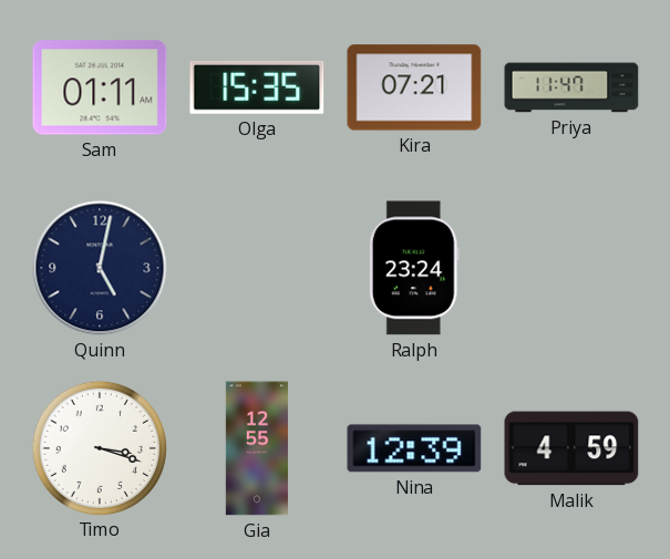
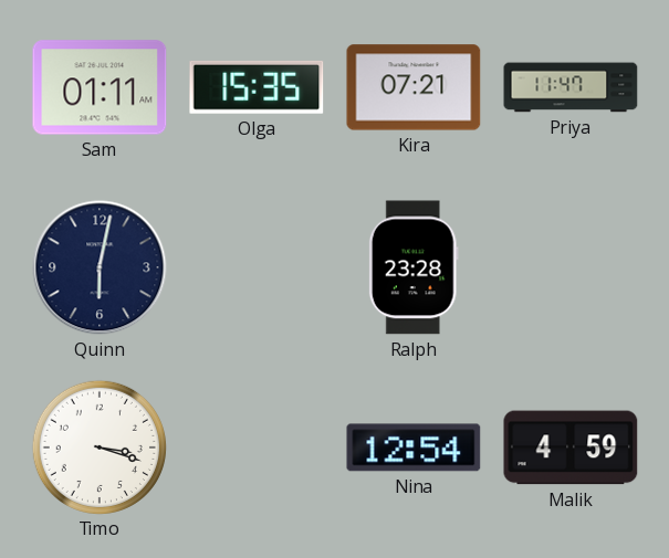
Quinn: 5:02 -> 6:02
Ralph: 23:24 -> 23:28
Gia: 12:55 -> none
Nina: 12:39 -> 12:54
